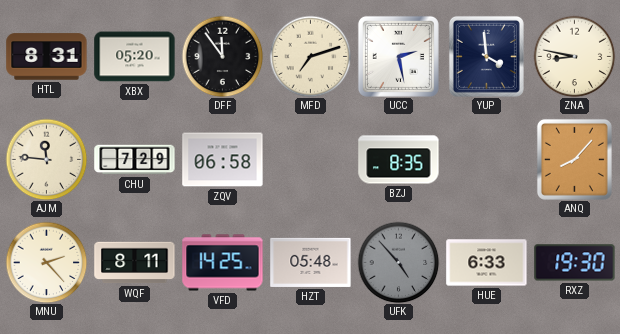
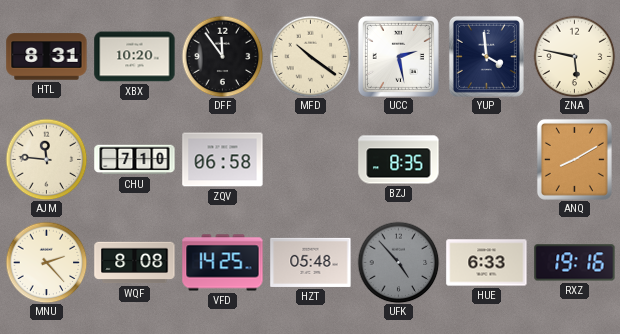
XBX: 05:20 -> 10:20
MFD: 7:12 -> 10:21
ZNA: 8:47 -> 5:47
CHU: 7:29 -> 7:10
ANQ: 8:07 -> 8:10
WQF: 8:11 -> 8:08
RXZ: 19:30 -> 19:16
